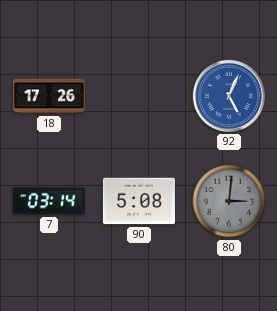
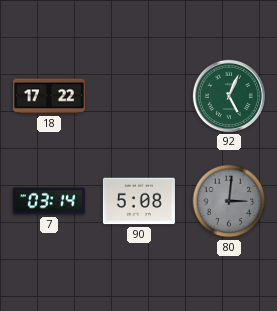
18: 17:26 -> 17:22
92 dial: blue -> green
